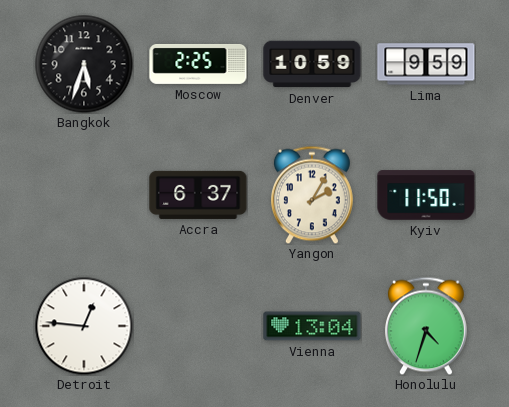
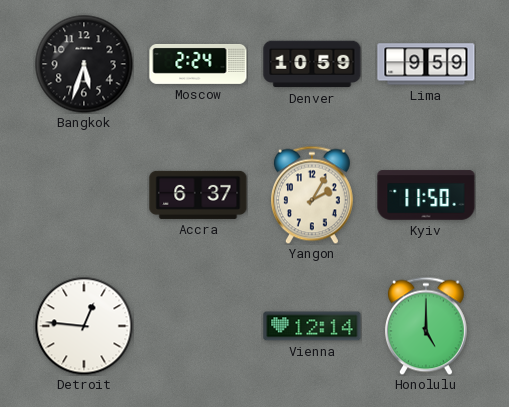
Moscow: 2:25 -> 2:24
Vienna: 13:04 -> 12:14
Honolulu: 4:33 -> 5:00
